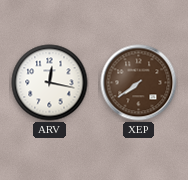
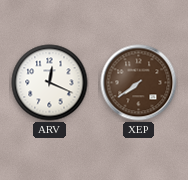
ARV: 12:17 -> 12:19
